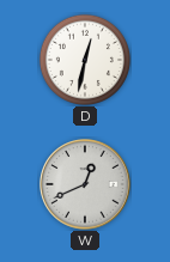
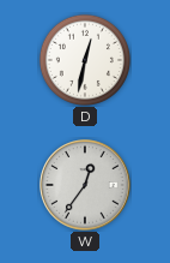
W: 12:41 -> 12:36
